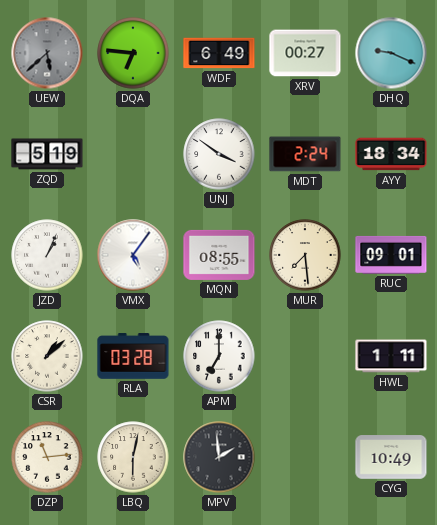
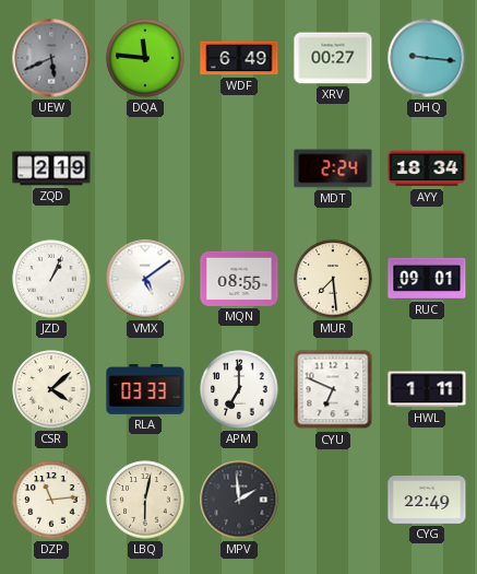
UEW: 5:38 -> 5:41
DQA: 6:46 -> 11:46
DHQ: 9:19 -> 9:16
ZQD: 5:19 -> 2:19
UNJ: 3:51 -> none
VMX: 5:06 -> 5:09
CSR: 1:08 -> 4:08
RLA: 03:28 -> 03:33
CYU: none -> 6:49
CYG: 10:49 -> 22:49
